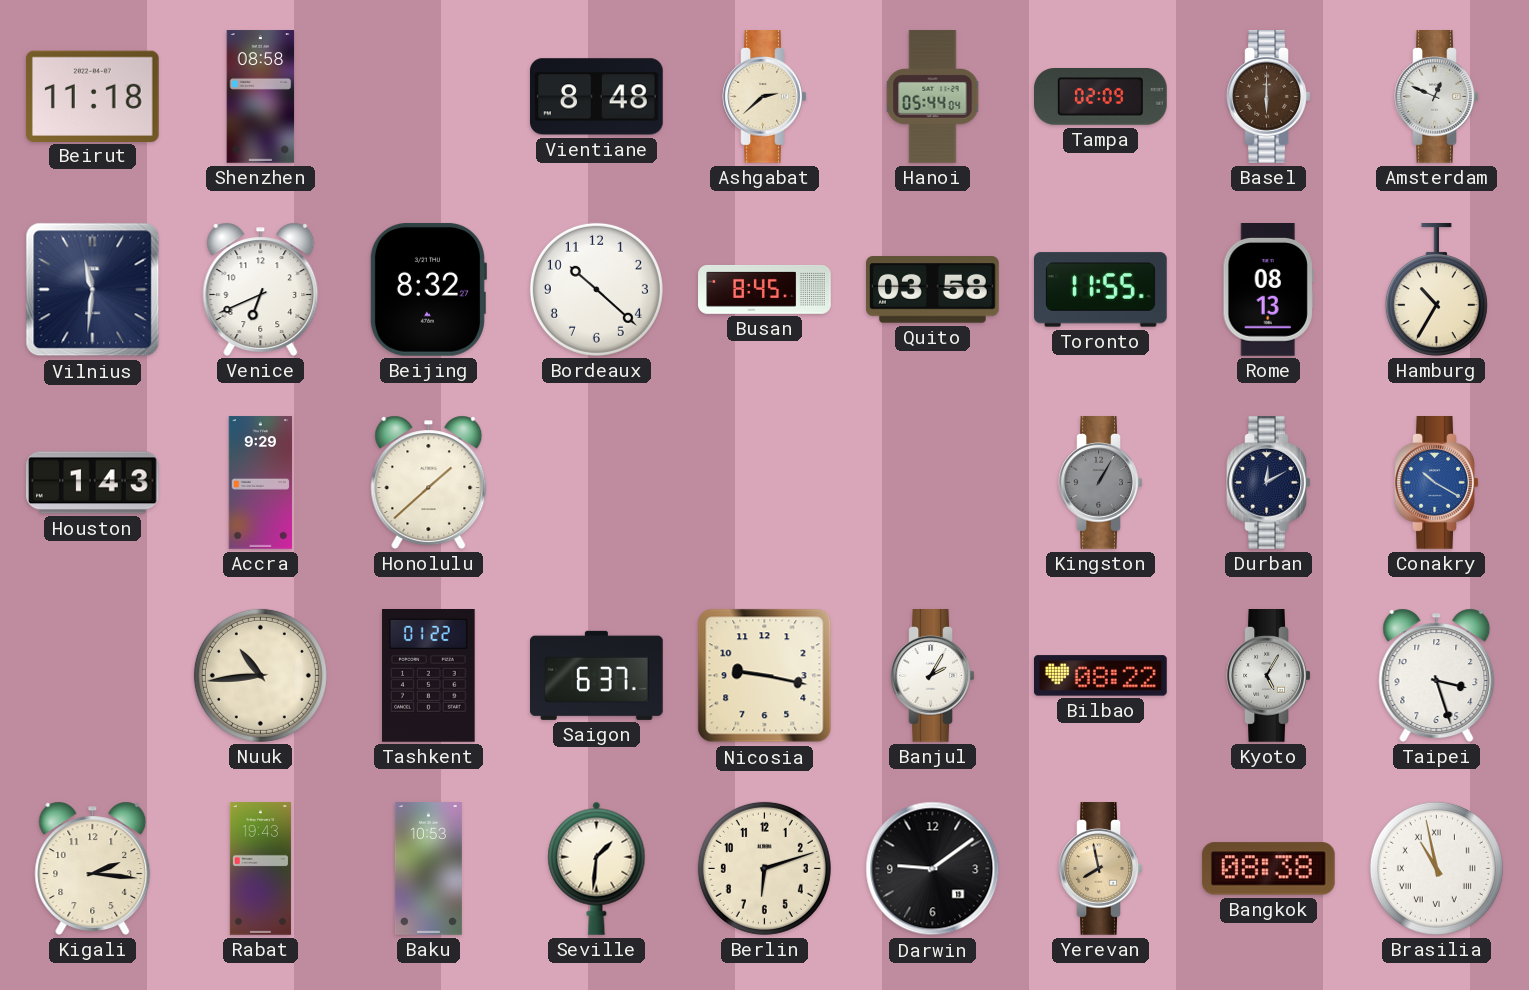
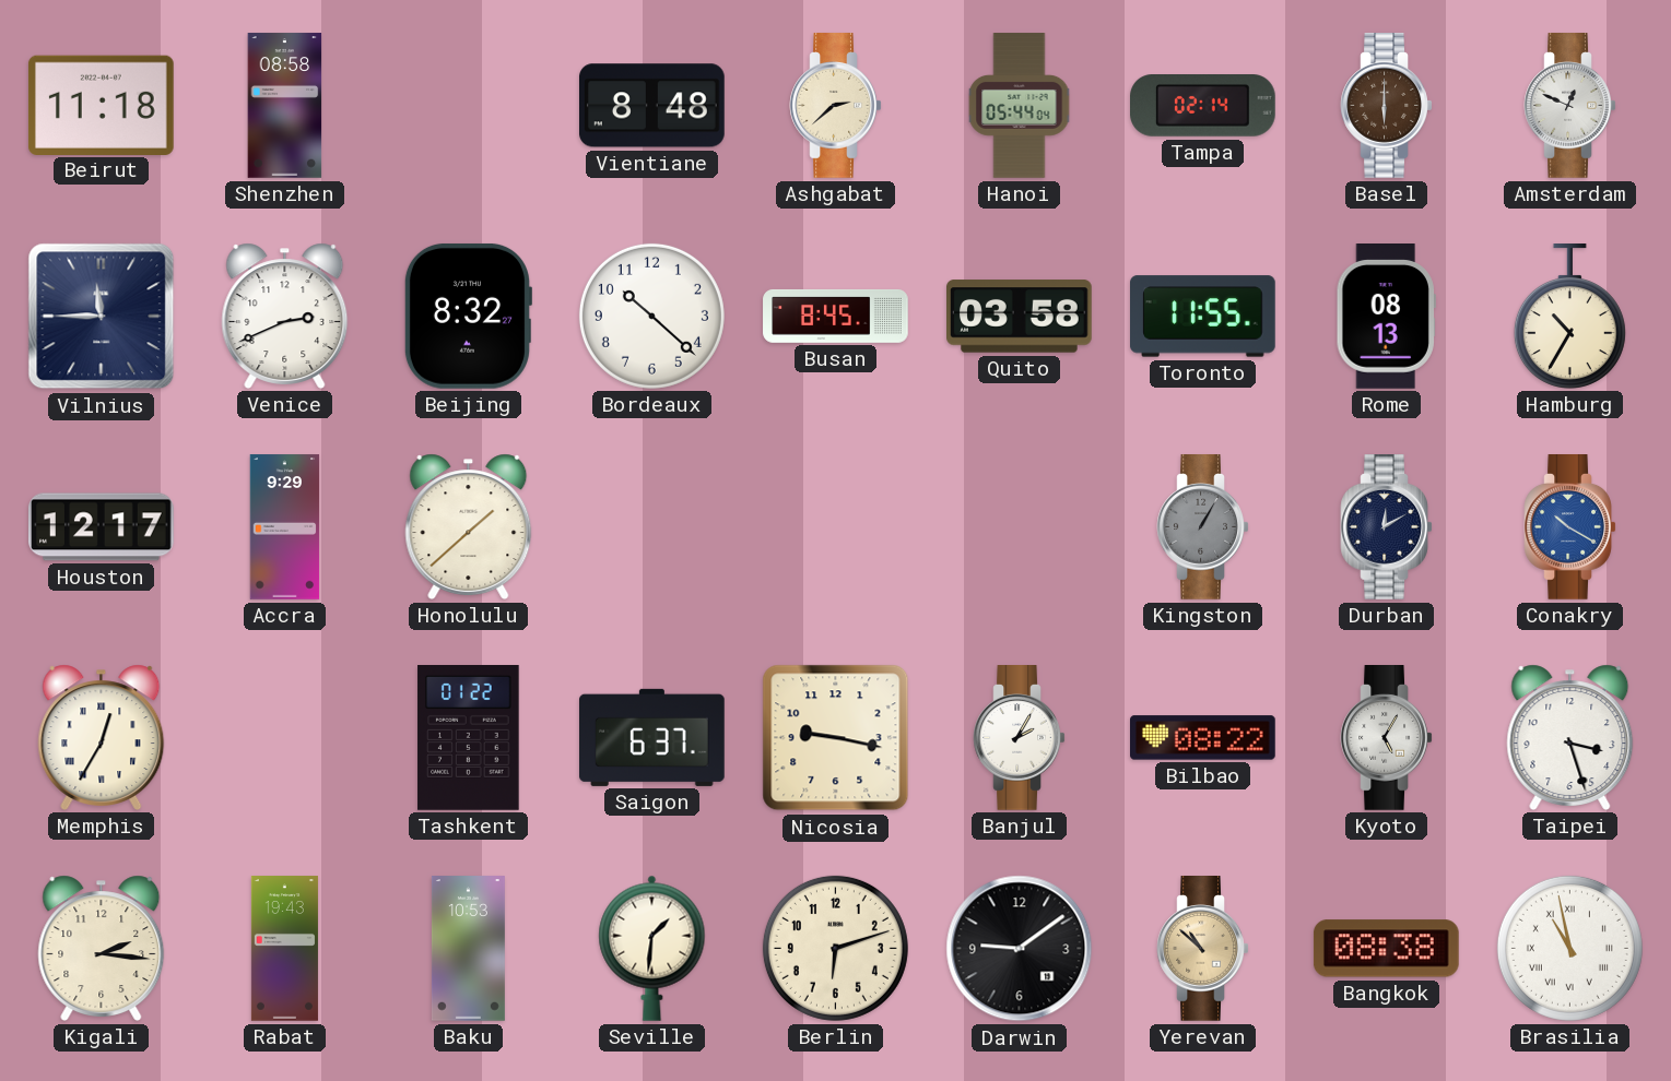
Tampa: 02:09 -> 02:14
Vilnius: 11:31 -> 11:45
Venice: 6:41 -> 2:41
Houston: 1:43 -> 12:17
Memphis: none -> 12:35
Nuuk: 10:44 -> none
Yerevan: 7:58 -> 10:52
